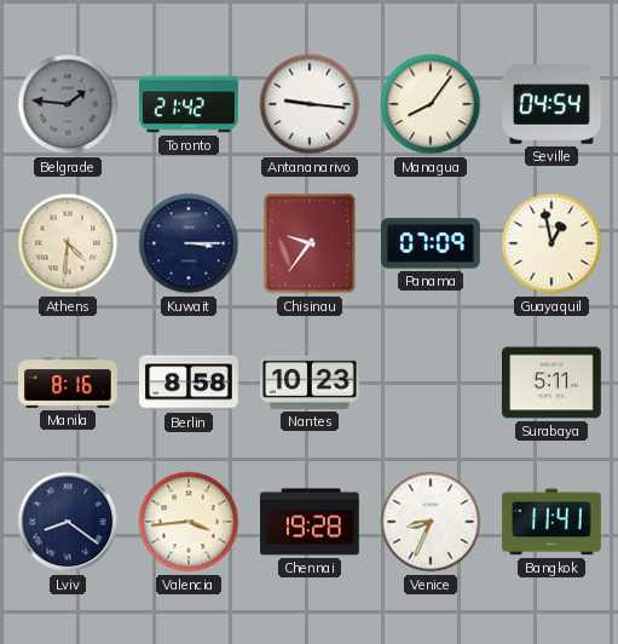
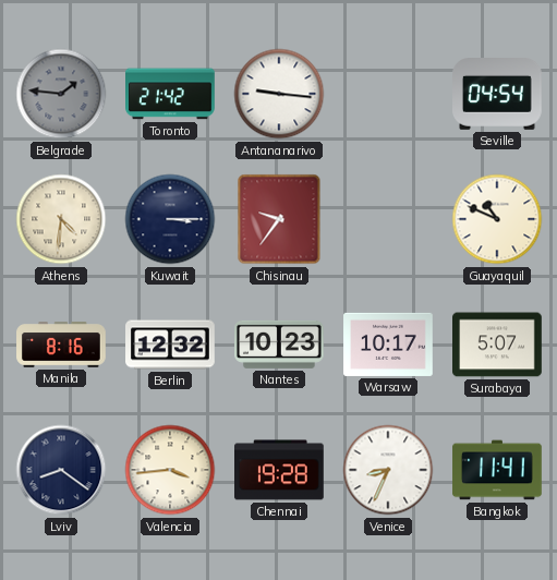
Managua: 8:06 -> none
Panama: 07:09 -> none
Guayaquil: 12:58 -> 10:49
Berlin: 8:58 -> 12:32
Warsaw: none -> 10:17
Surabaya: 5:11 -> 5:07
